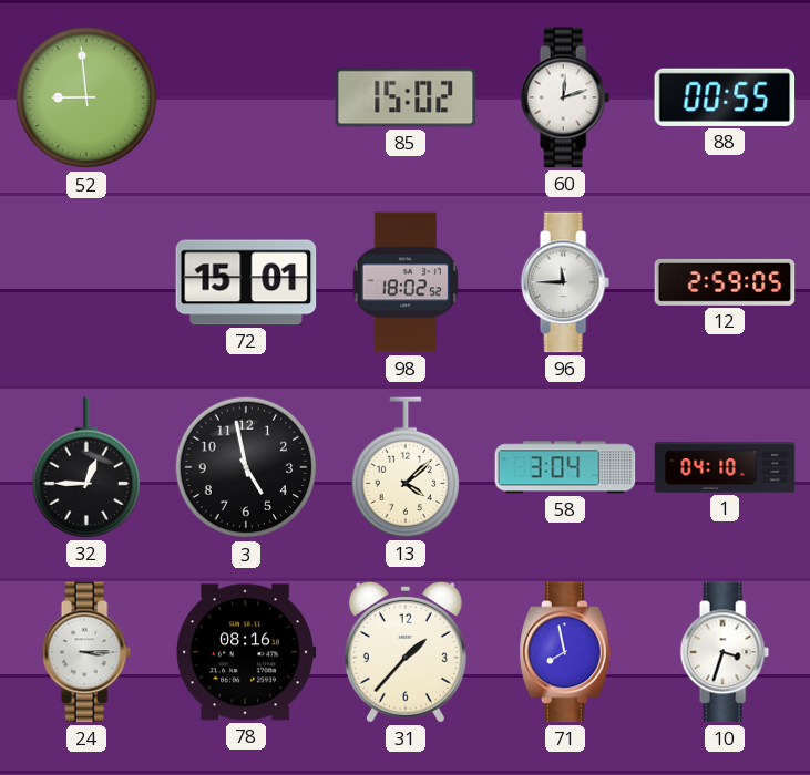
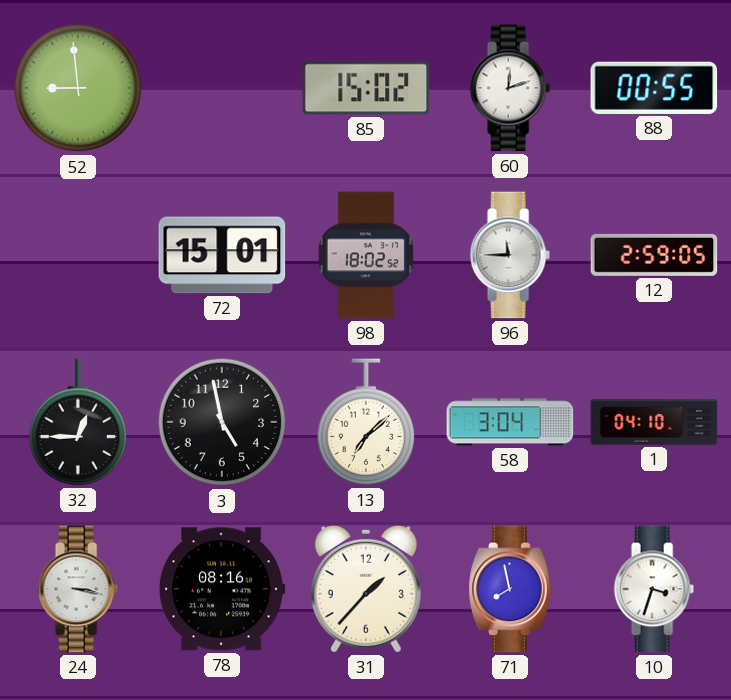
13: 4:08 -> 7:08
24: 3:15 -> 3:17
